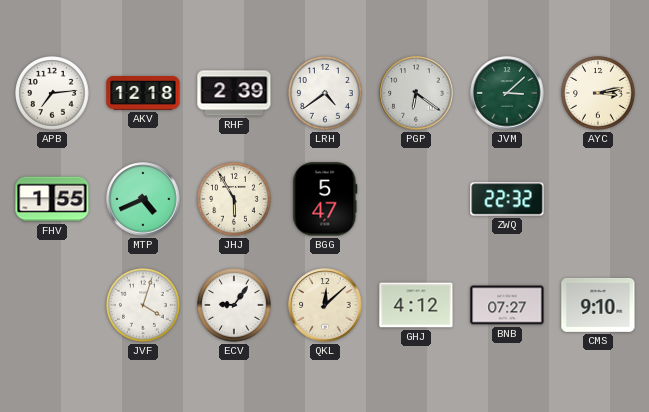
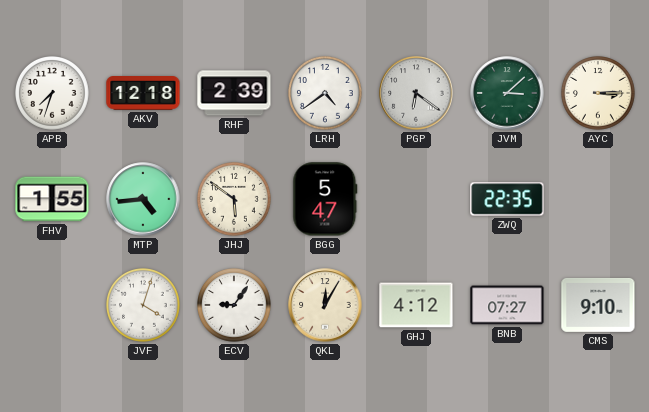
APB: 7:14 -> 7:33
AYC: 3:13 -> 3:15
MTP: 4:41 -> 4:44
JHJ: 5:55 -> 5:51
ZWQ: 22:32 -> 22:35
QKL: 12:08 -> 12:05
